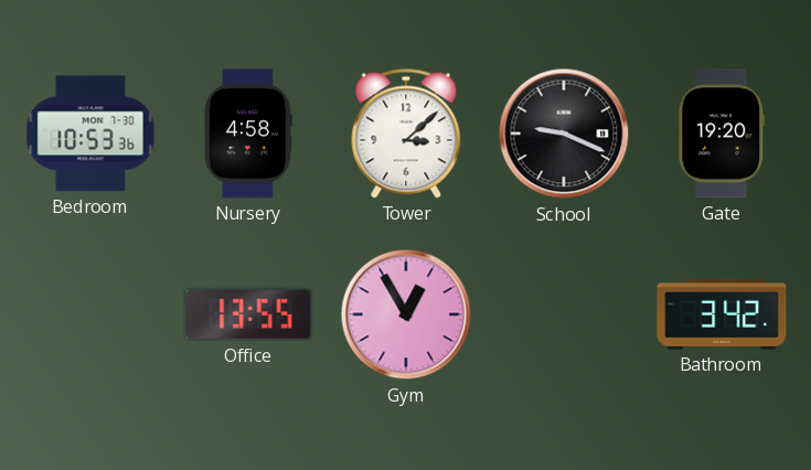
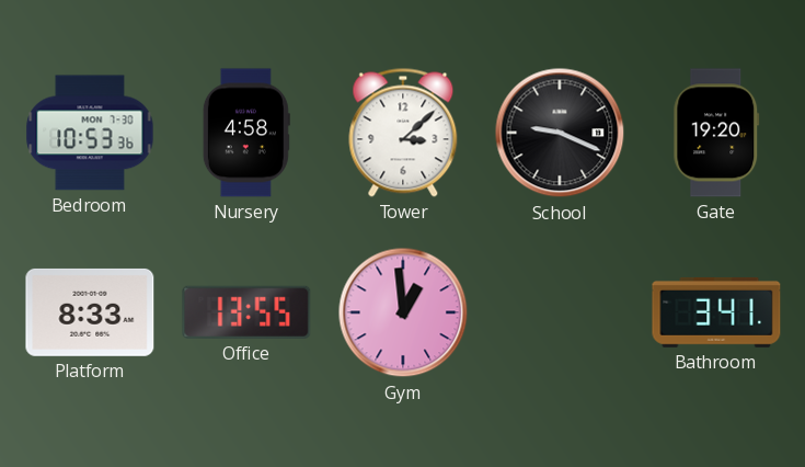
Platform: none -> 8:33
Gym: 12:55 -> 12:59
Bathroom: 3:42 -> 3:41
